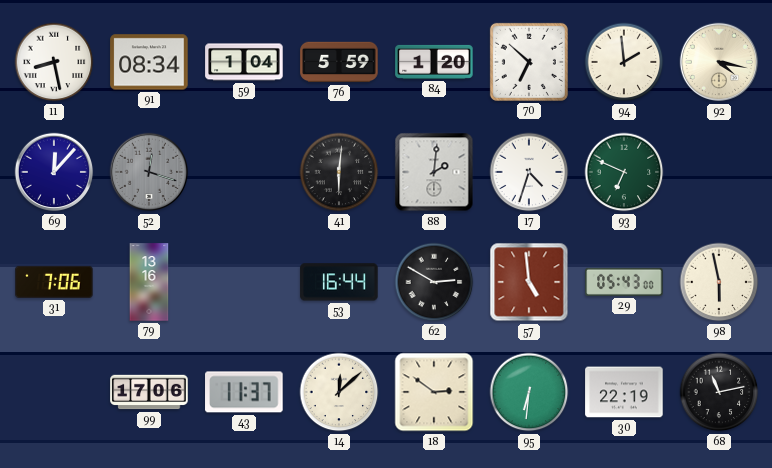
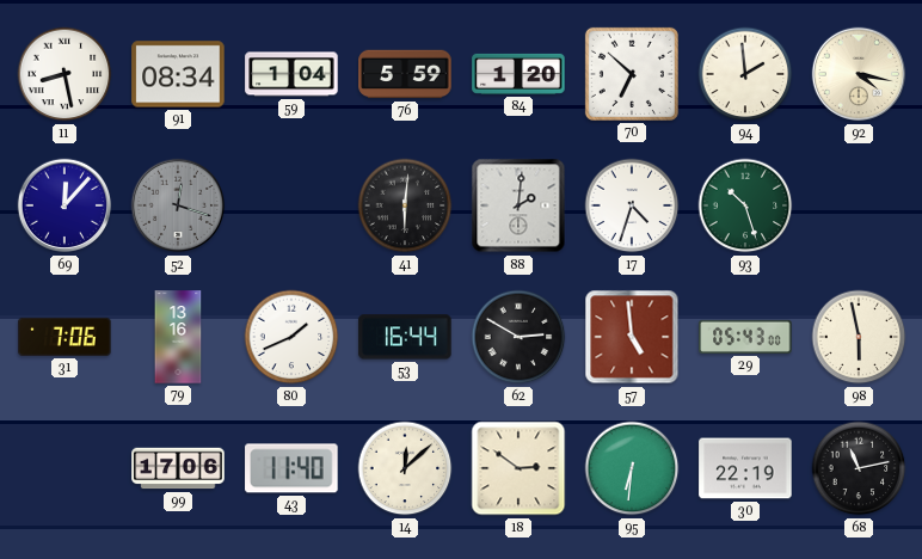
93: 6:49 -> 10:27
80: none -> 1:41
43: 11:37 -> 11:40
